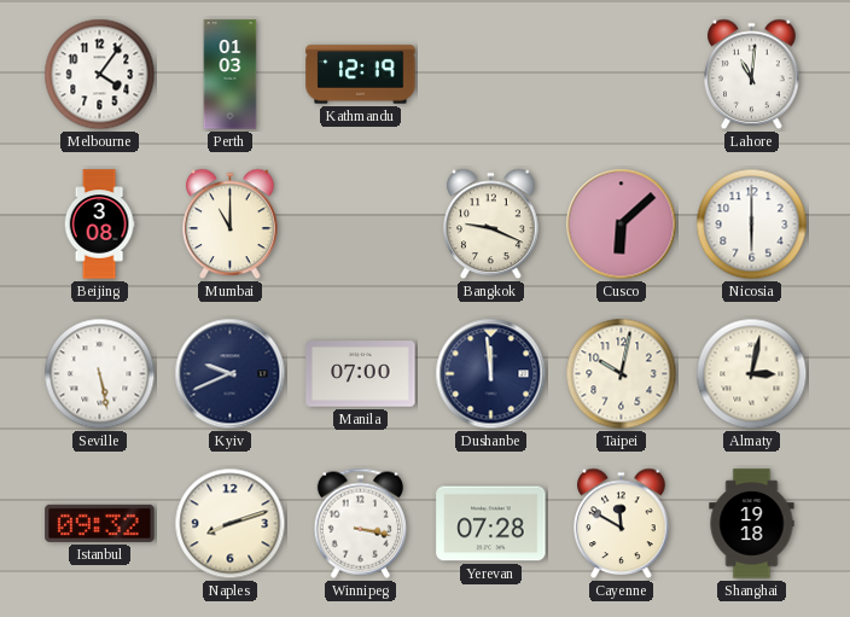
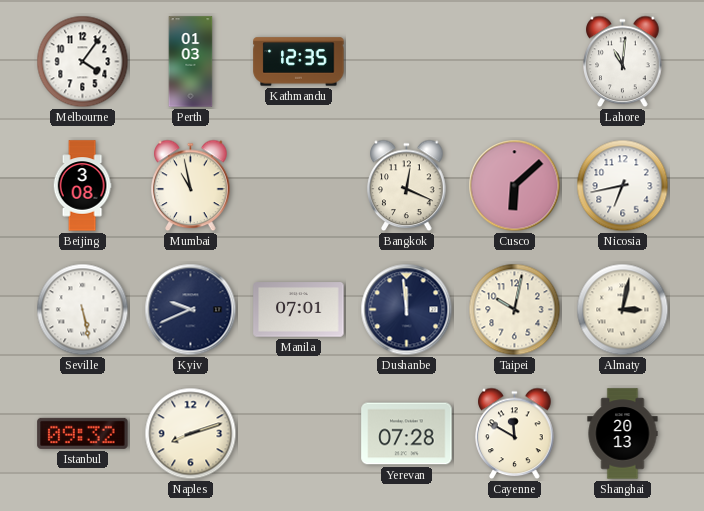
Kathmandu: 12:19 -> 12:35
Mumbai: 11:00 -> 10:58
Bangkok: 9:19 -> 12:19
Nicosia: 6:00 -> 6:43
Manila: 07:00 -> 07:01
Winnipeg: 3:17 -> none
Shanghai: 19:18 -> 20:13
